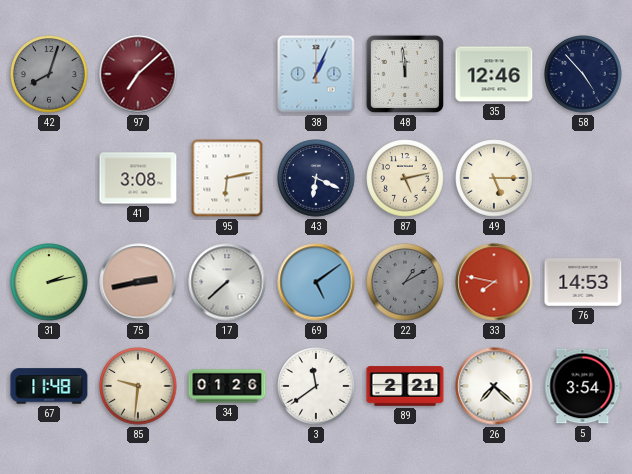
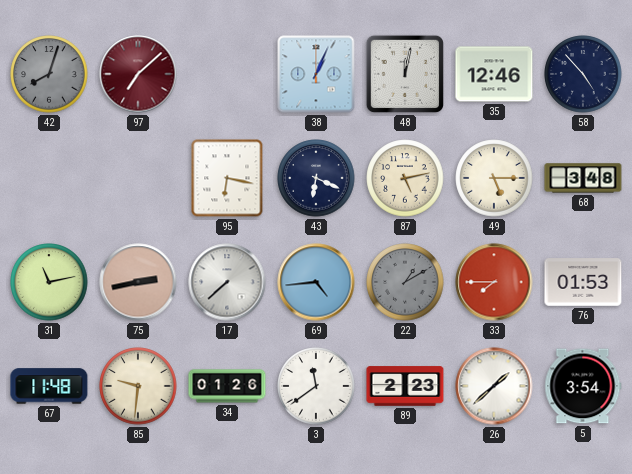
48: 11:59 -> 12:02
41: 3:08 -> none
95: 6:13 -> 6:17
68: none -> 3:48
31: 2:13 -> 11:13
69: 5:09 -> 4:44
33: 7:47 -> 7:45
76: 14:53 -> 01:53
89: 2:21 -> 2:23
26: 7:22 -> 1:38
